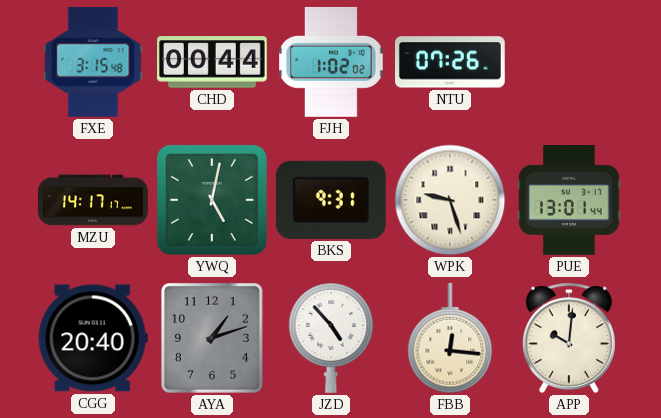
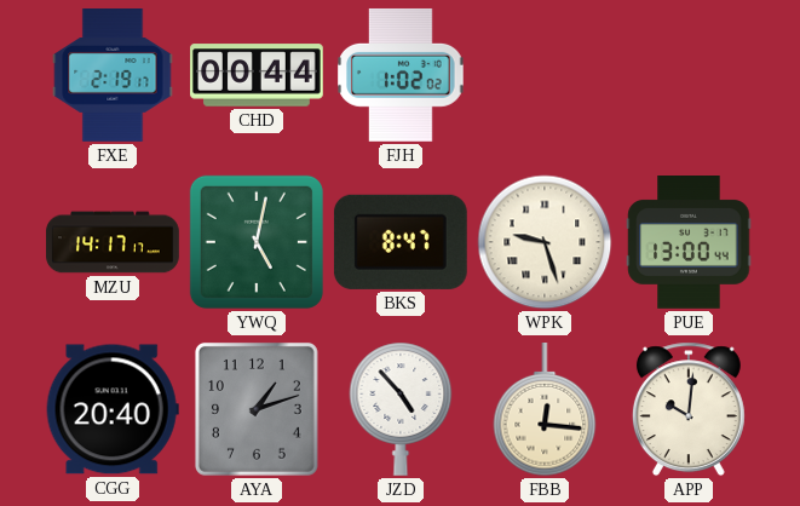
FXE: 3:15 -> 2:19
NTU: 07:26 -> none
BKS: 9:31 -> 8:47
PUE: 13:01 -> 13:00
